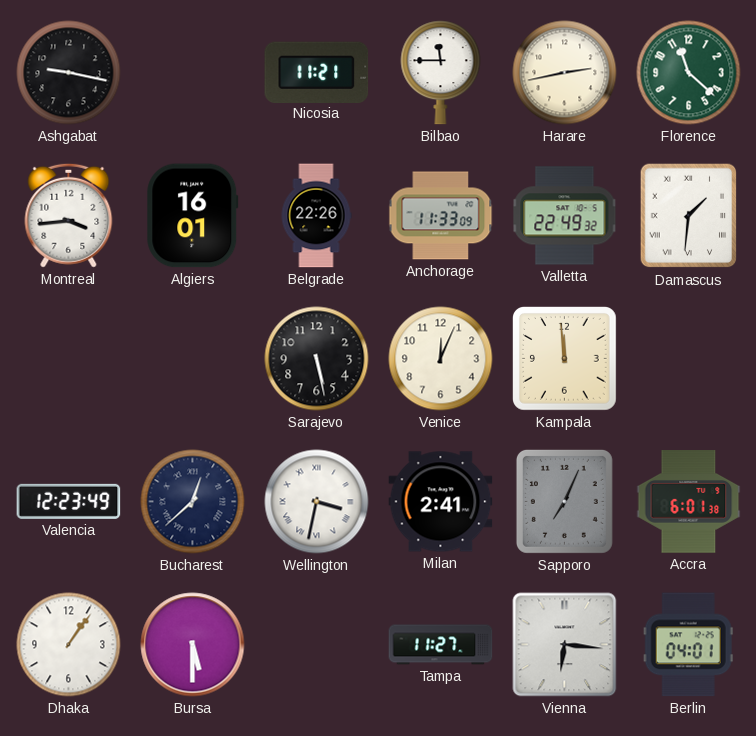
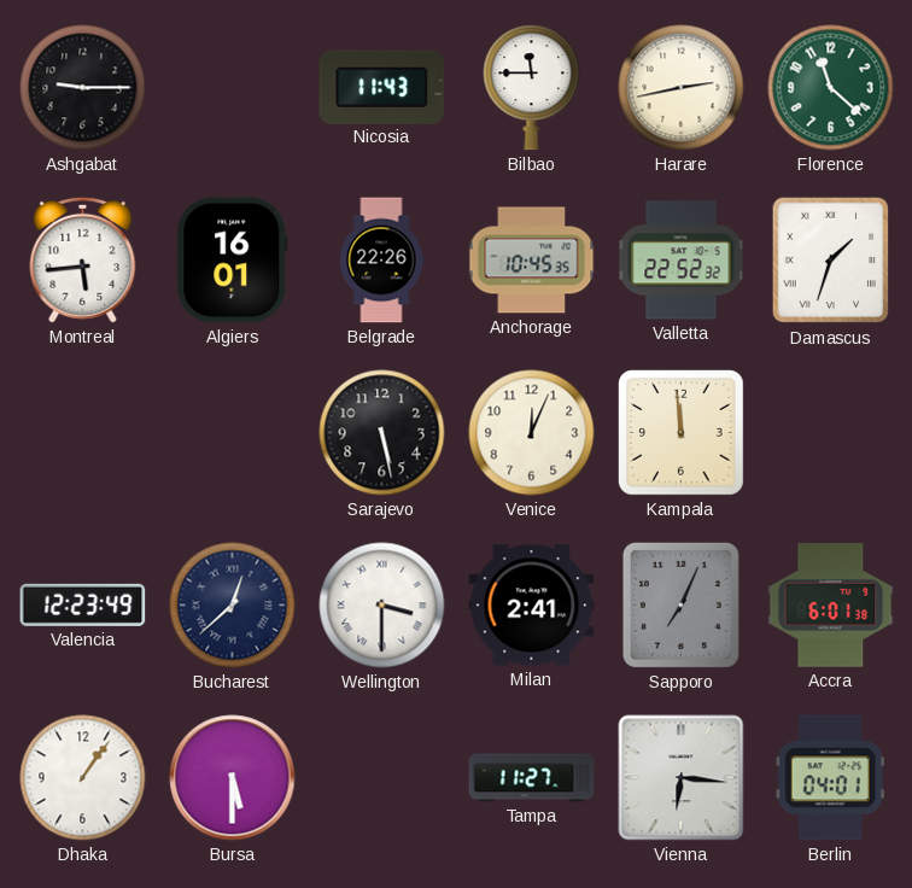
Ashgabat: 9:17 -> 9:15
Nicosia: 11:21 -> 11:43
Montreal: 3:44 -> 5:44
Anchorage: 11:33 -> 10:45
Valletta: 22:49 -> 22:52
Damascus: 1:31 -> 1:33
Wellington: 3:32 -> 3:30
